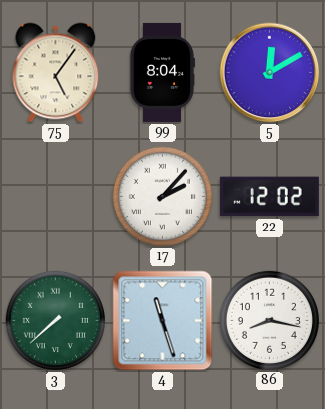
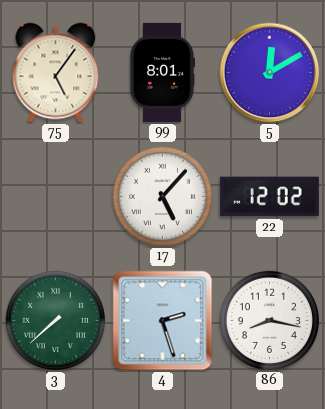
99: 8:04 -> 8:01
17: 2:07 -> 5:07
4: 11:27 -> 2:27
